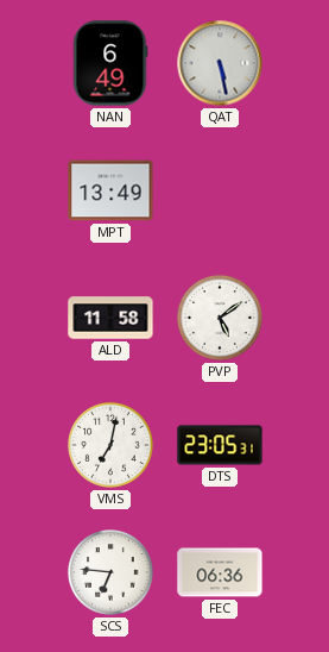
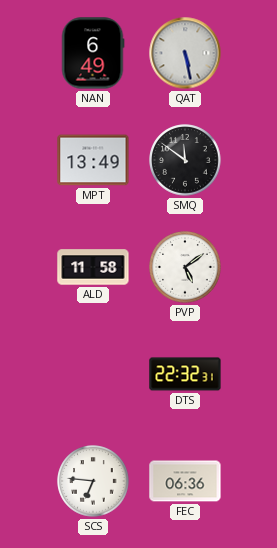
SMQ: none -> 11:51
VMS: 7:02 -> none
DTS: 23:05 -> 22:32
